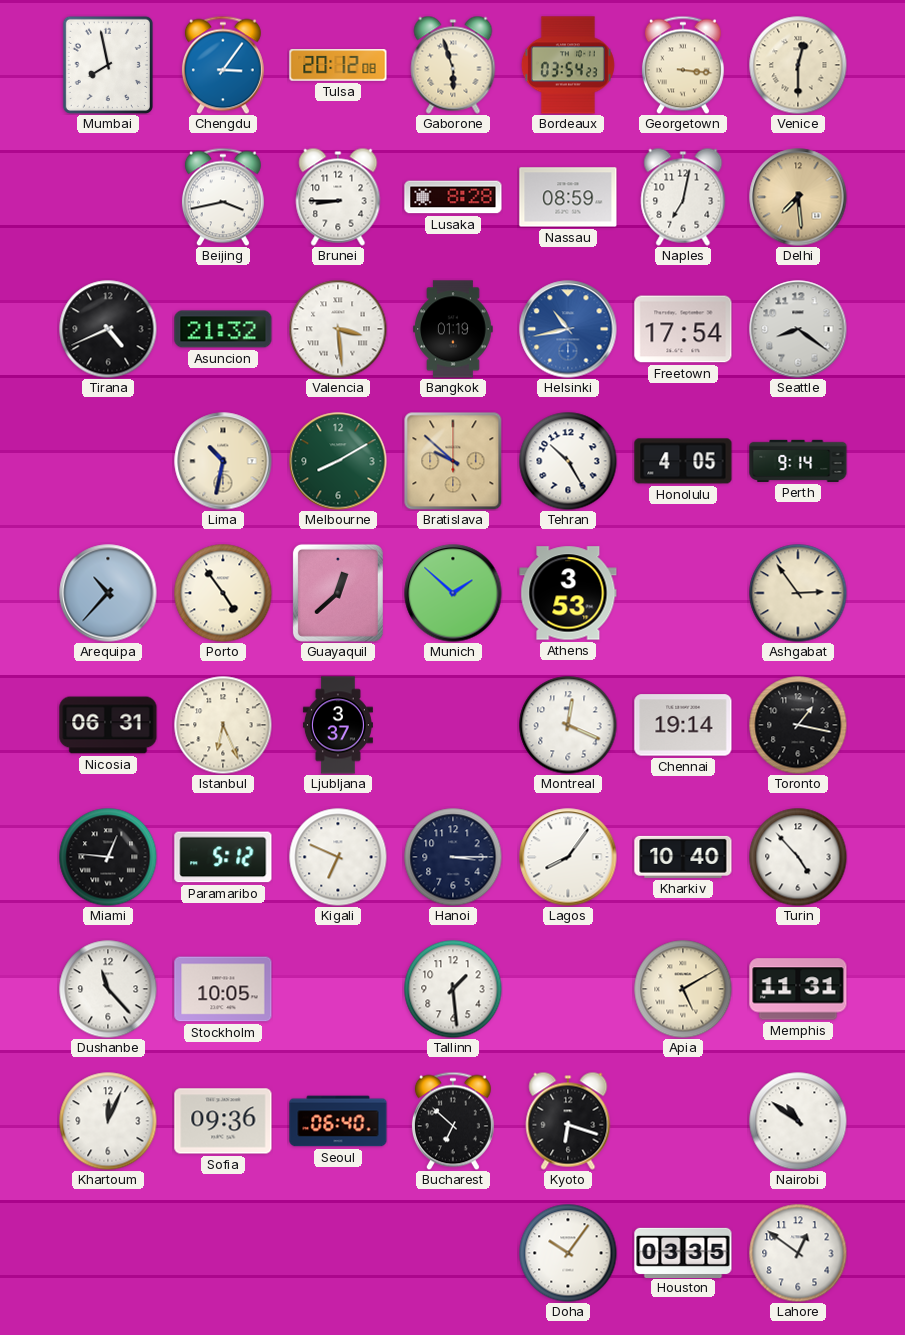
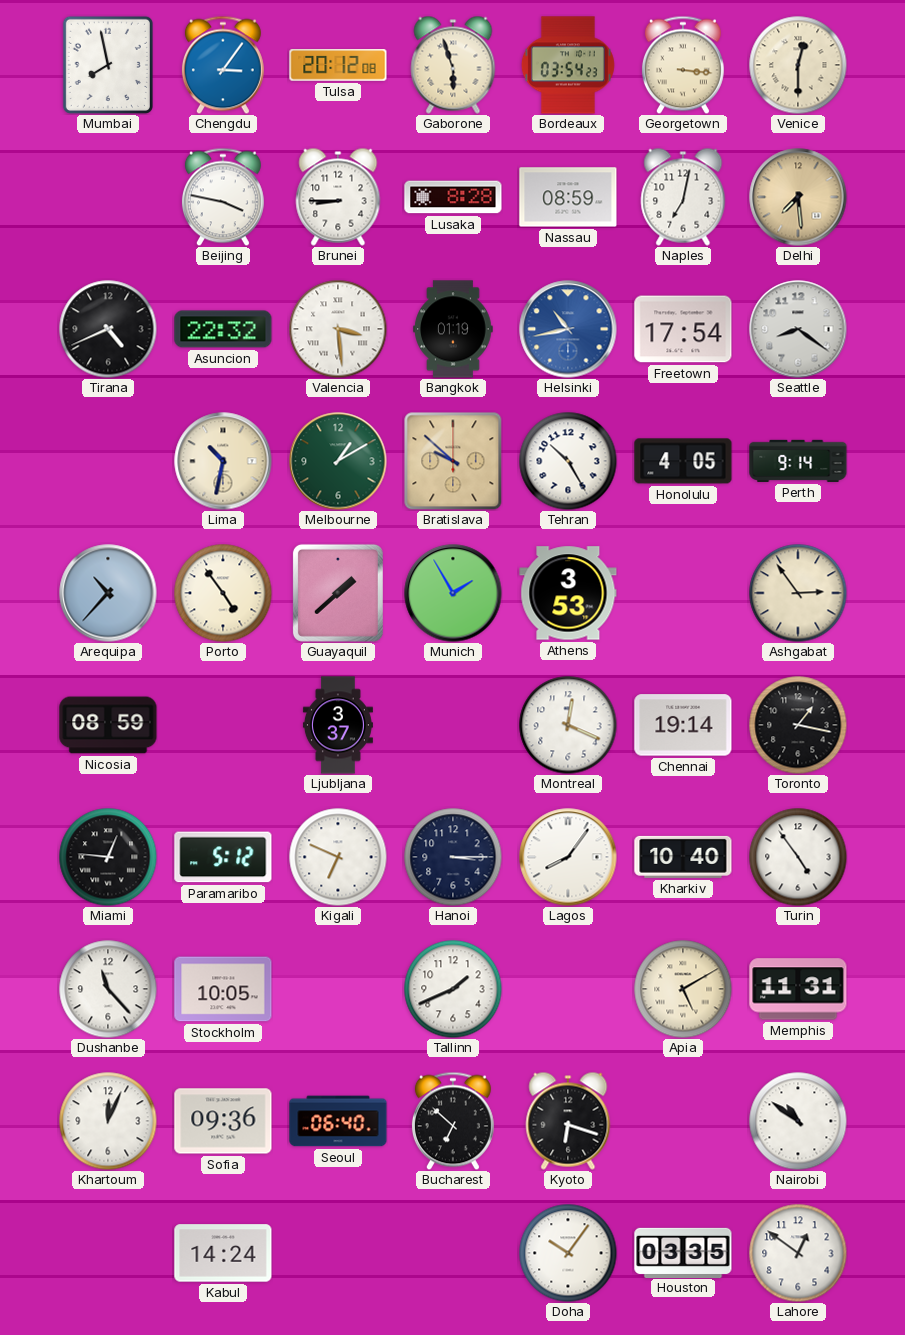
Beijing: 3:43 -> 3:47
Asuncion: 21:32 -> 22:32
Melbourne: 8:10 -> 1:10
Guayaquil: 12:38 -> 1:38
Munich: 1:52 -> 1:55
Nicosia: 06:31 -> 08:59
Istanbul: 6:26 -> none
Turin: 4:53 -> 4:54
Tallinn: 1:29 -> 1:41
Kabul: none -> 14:24
